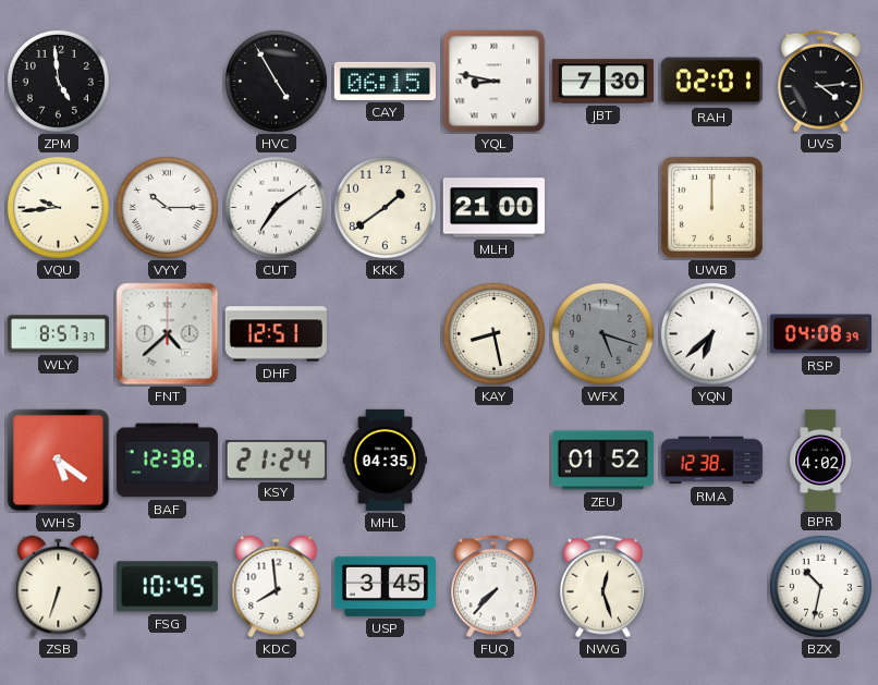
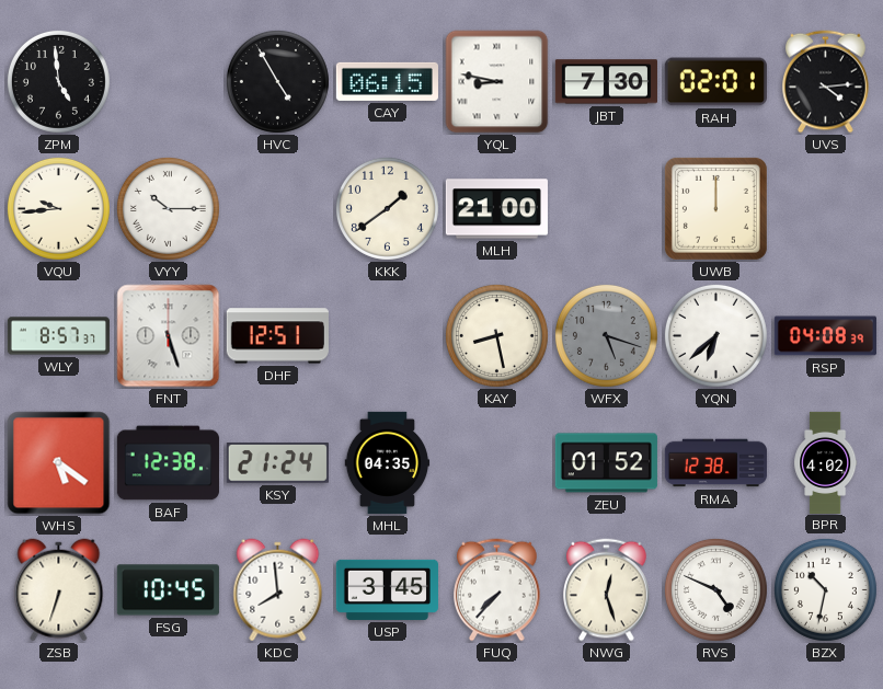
CUT: 7:09 -> none
FNT: 4:38 -> 5:27
RVS: none -> 4:49
